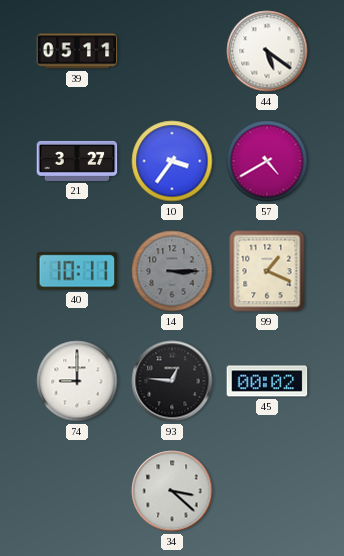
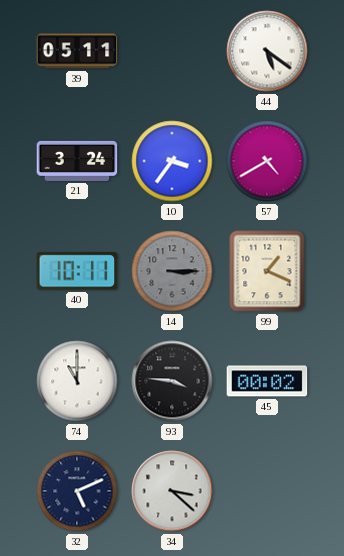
21: 3:27 -> 3:24
74: 9:00 -> 11:00
93: 12:46 -> 3:46
32: none -> 5:11
